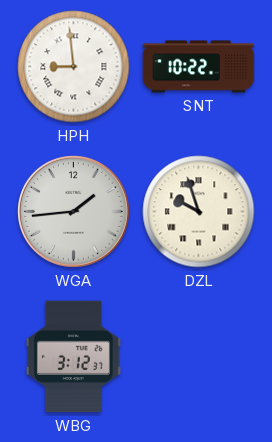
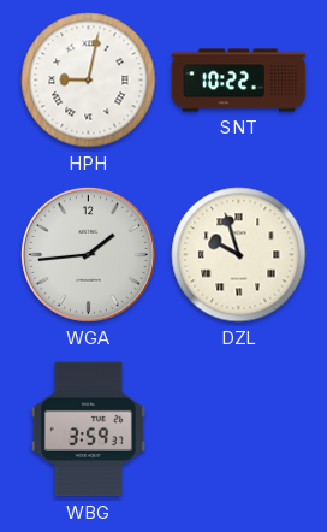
HPH: 8:59 -> 9:02
WBG: 3:12 -> 3:59
